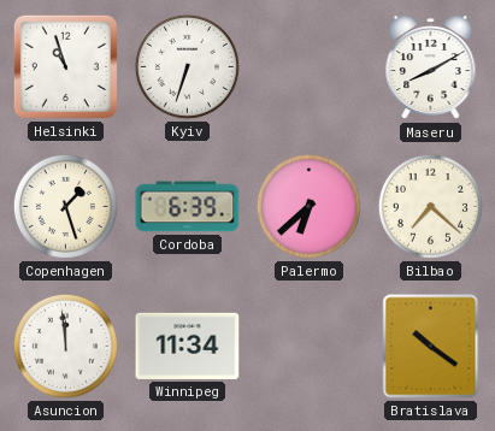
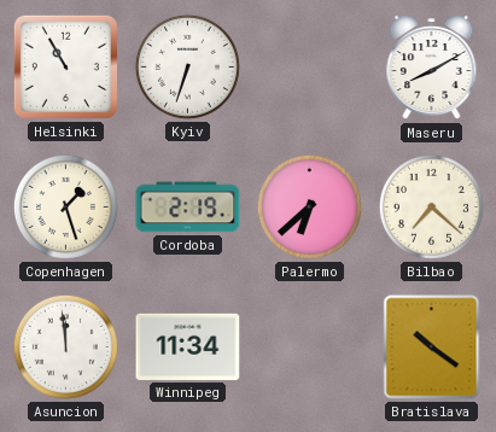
Helsinki: 10:57 -> 10:55
Cordoba: 6:39 -> 2:19
